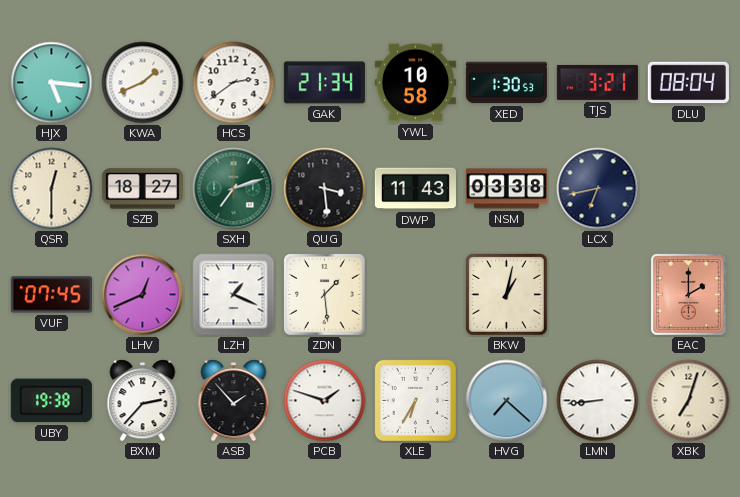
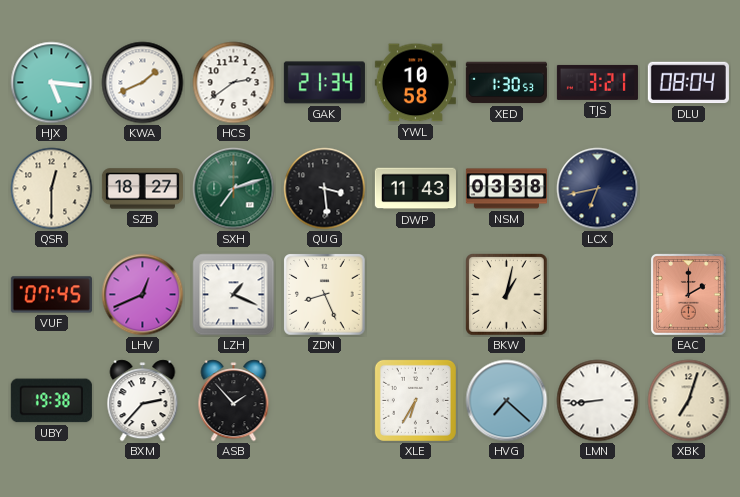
ZDN: 1:29 -> 8:26
PCB: 1:48 -> none
